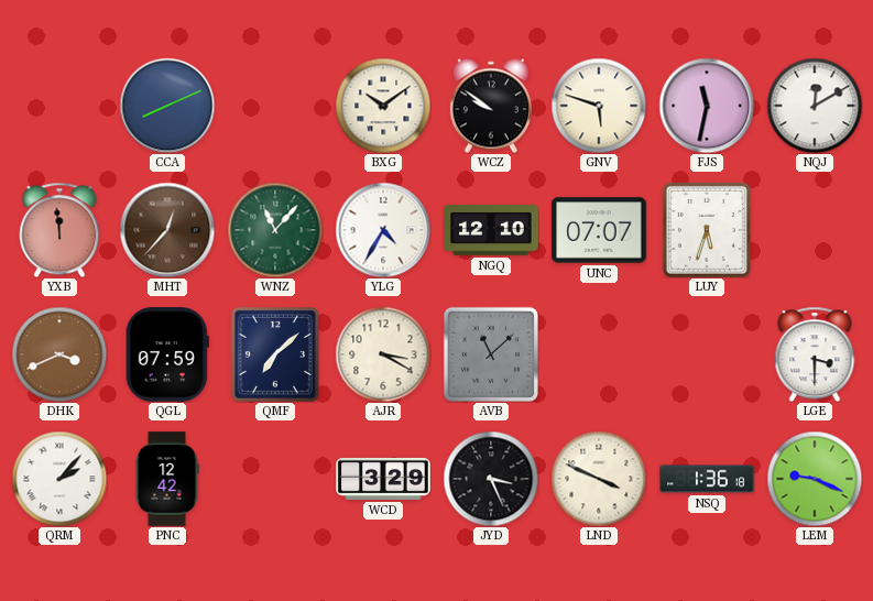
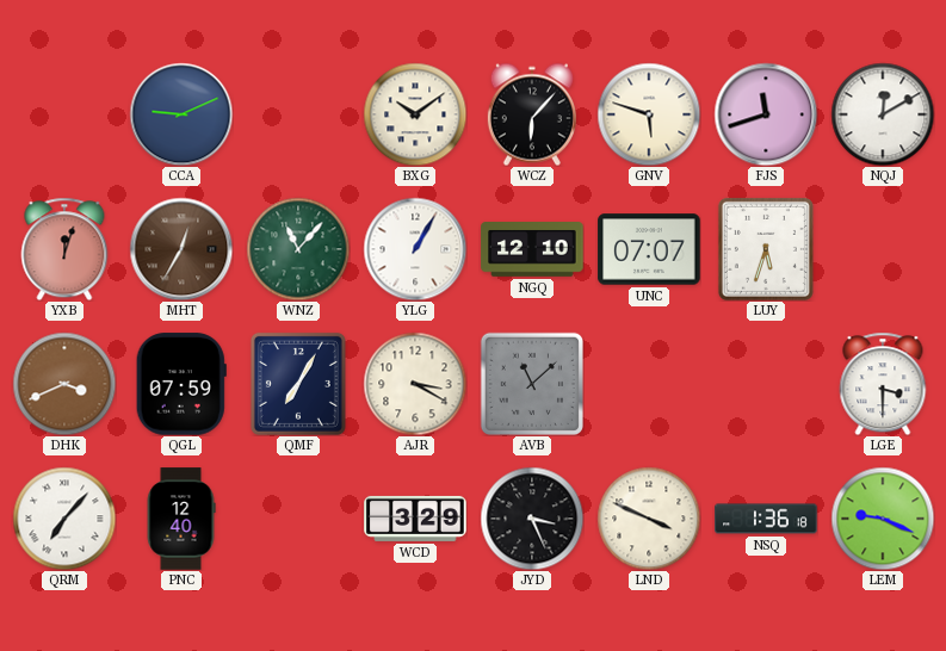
CCA: 8:11 -> 9:11
WCZ: 9:51 -> 6:07
FJS: 11:32 -> 11:42
YXB: 11:59 -> 12:03
MHT: 12:37 -> 12:35
YLG: 4:35 -> 1:05
QMF: 7:08 -> 7:05
QRM: 2:07 -> 7:07
PNC: 12:42 -> 12:40
